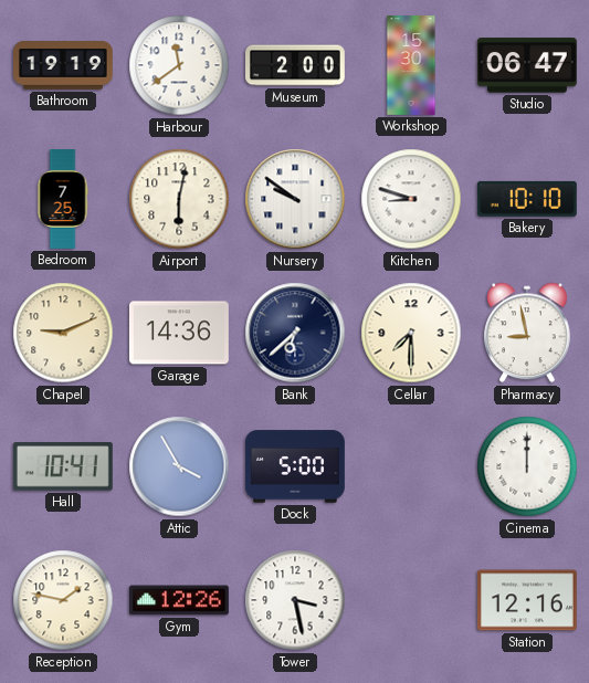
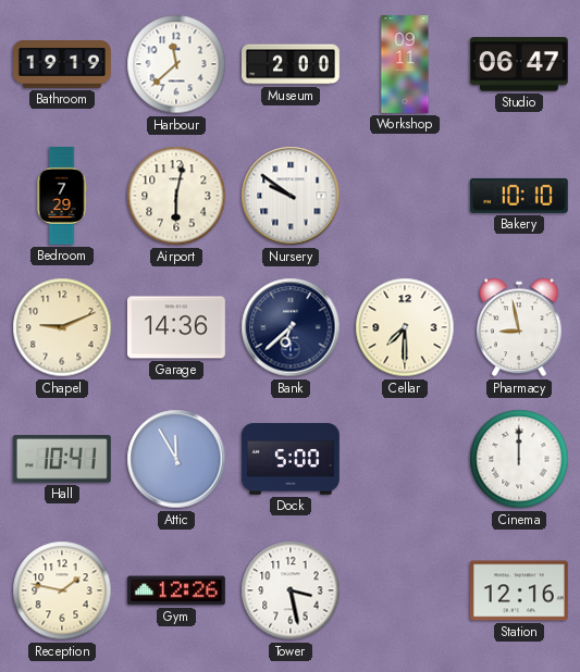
Harbour: 11:39 -> 11:38
Workshop: 15:30 -> 09:11
Bedroom: 7:25 -> 7:29
Kitchen: 8:48 -> none
Attic: 3:55 -> 11:55
